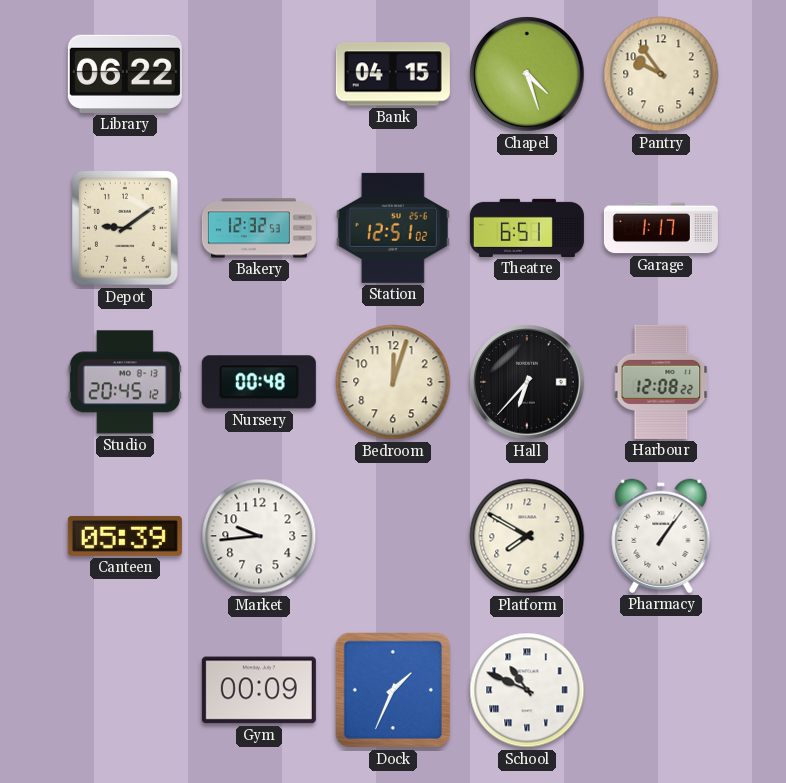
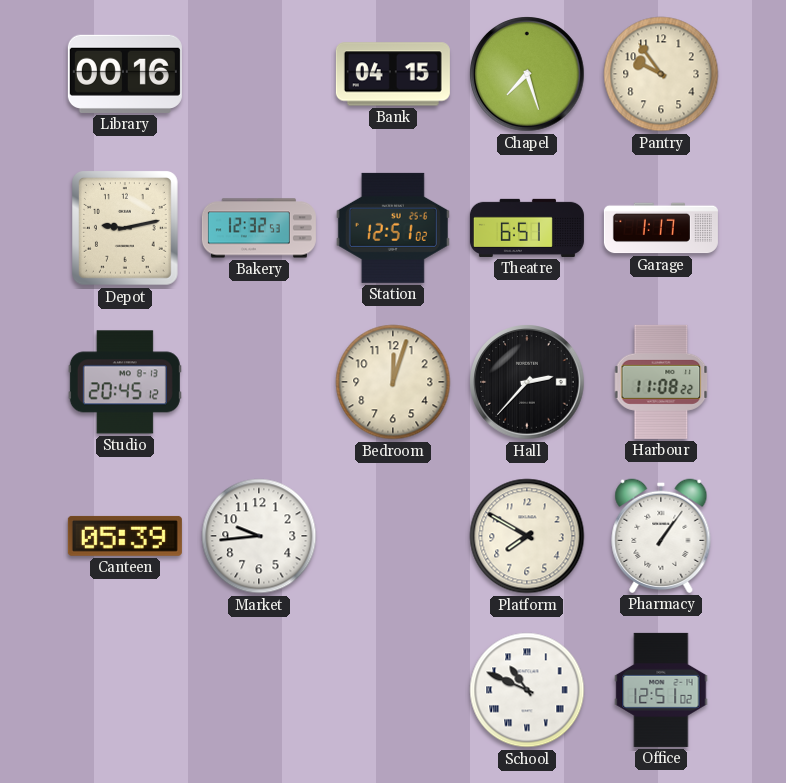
Library: 06:22 -> 00:16
Chapel: 4:27 -> 7:27
Depot: 9:09 -> 9:13
Nursery: 00:48 -> none
Hall: 6:37 -> 2:37
Harbour: 12:08 -> 11:08
Gym: 00:09 -> none
Dock: 1:34 -> none
Office: none -> 12:51
